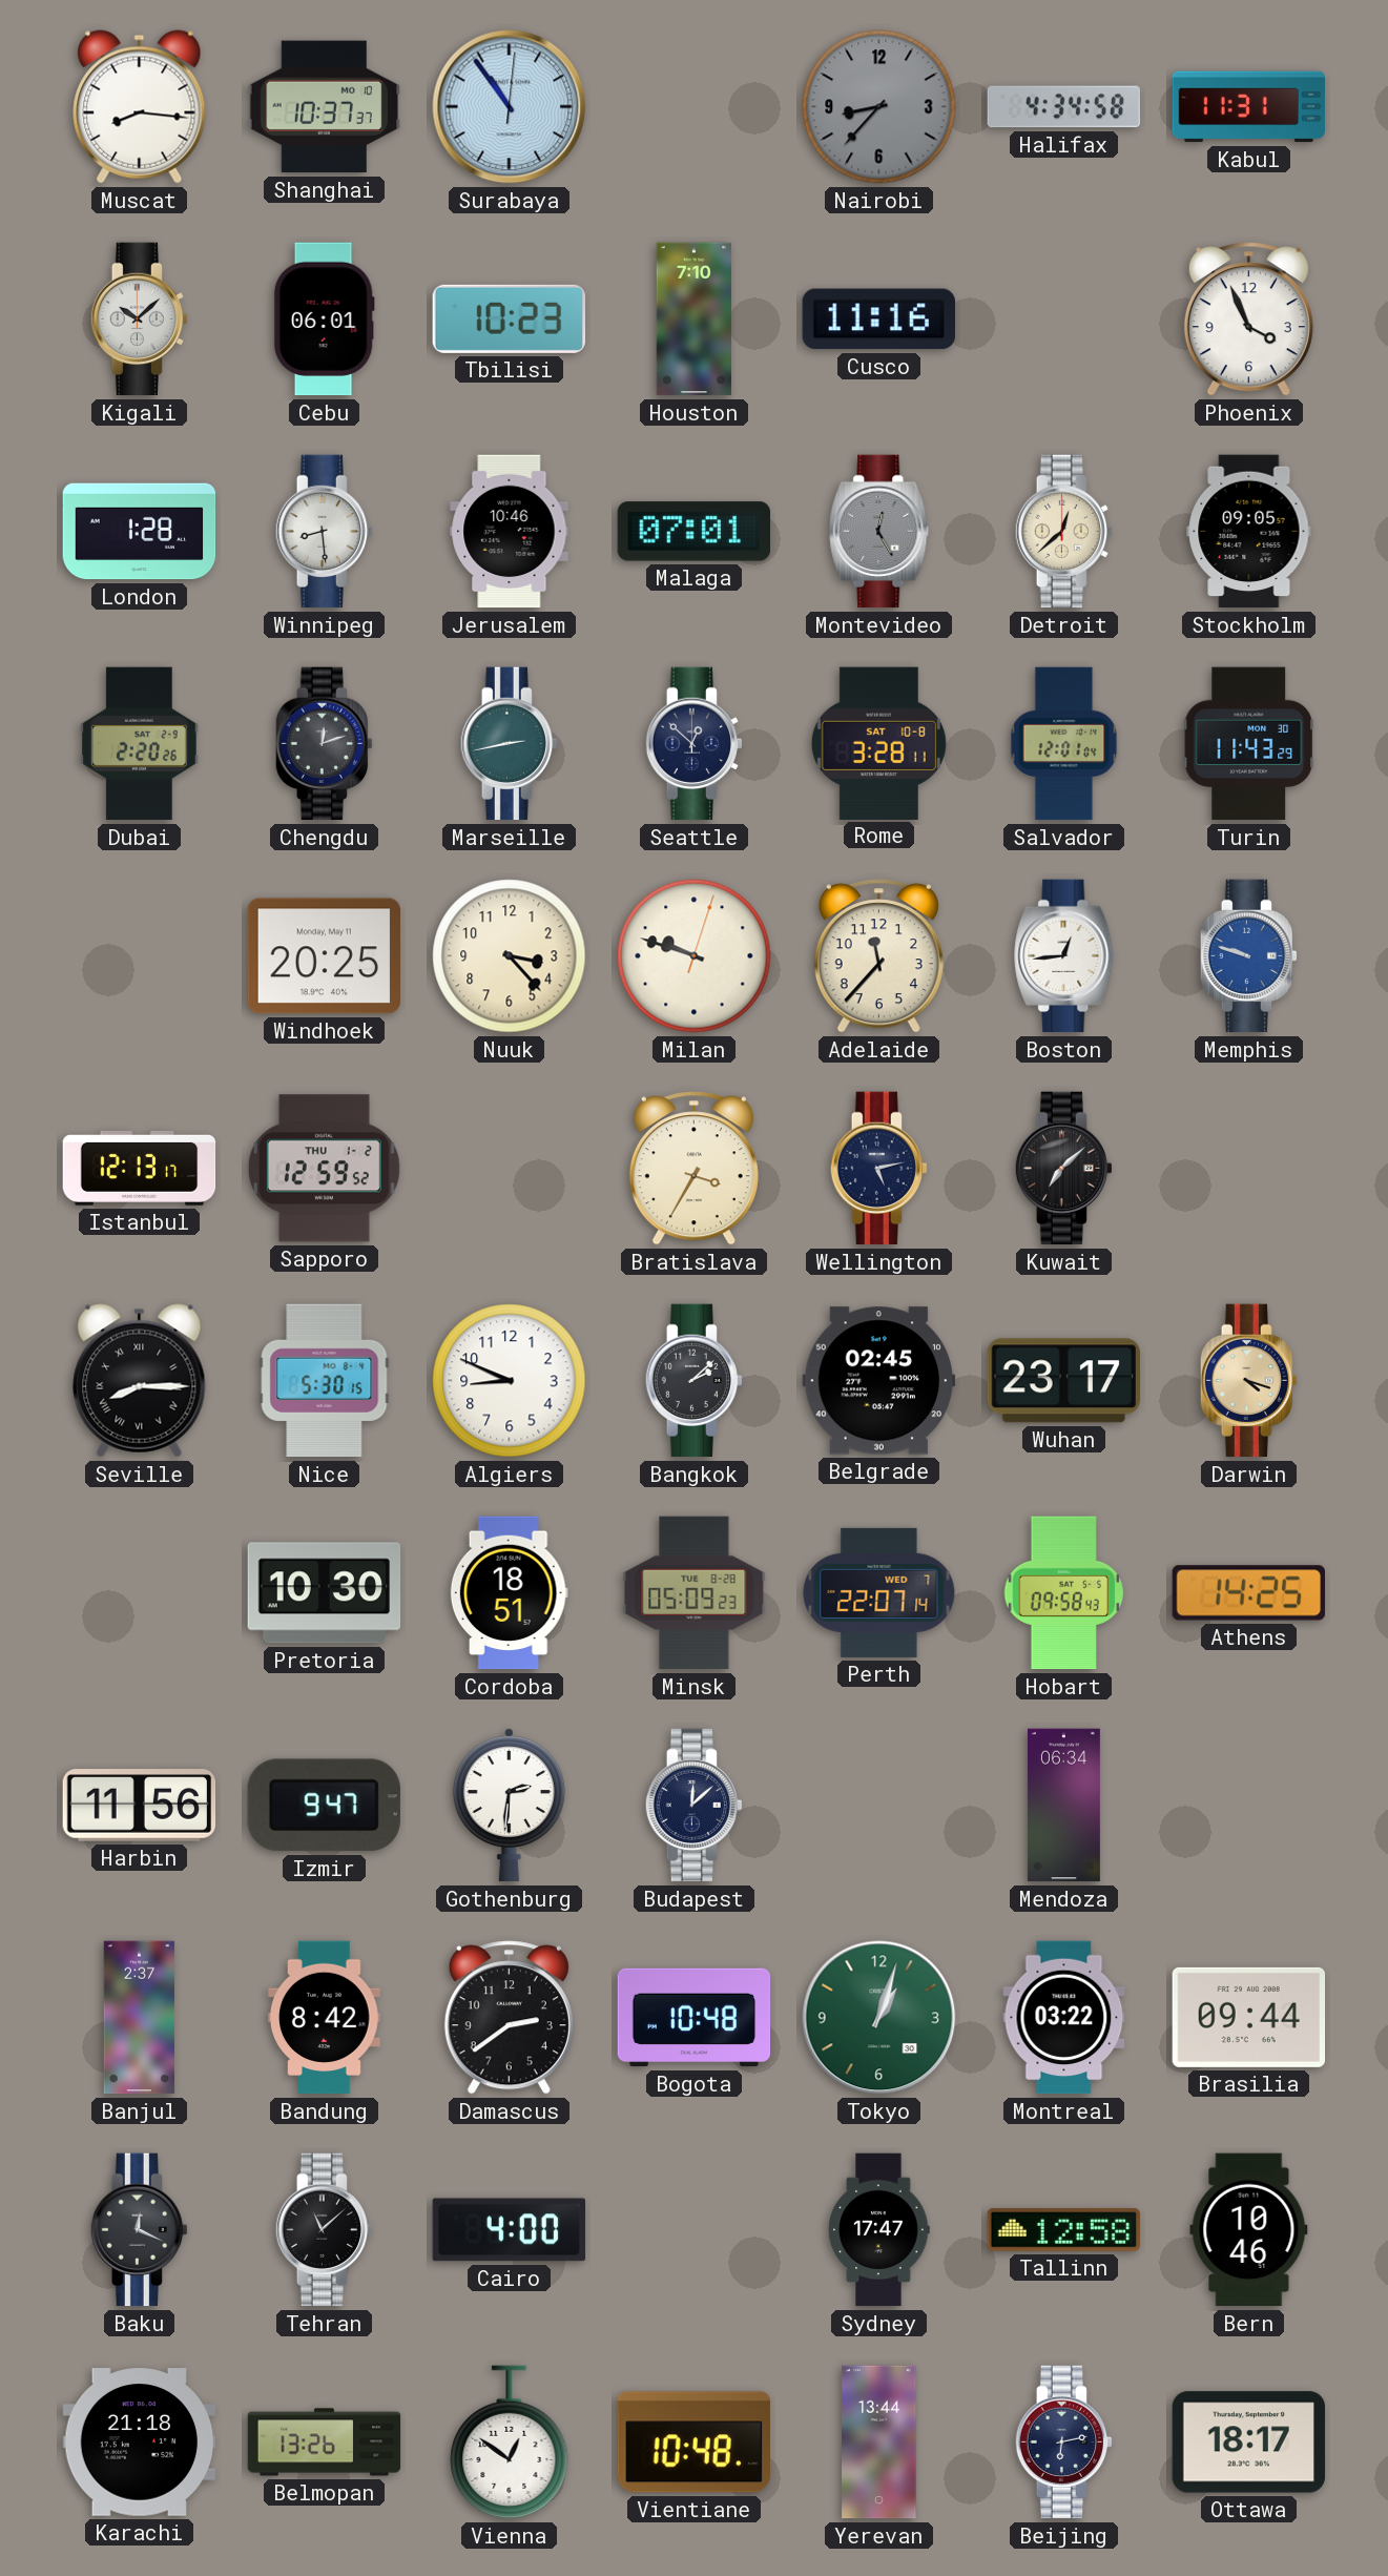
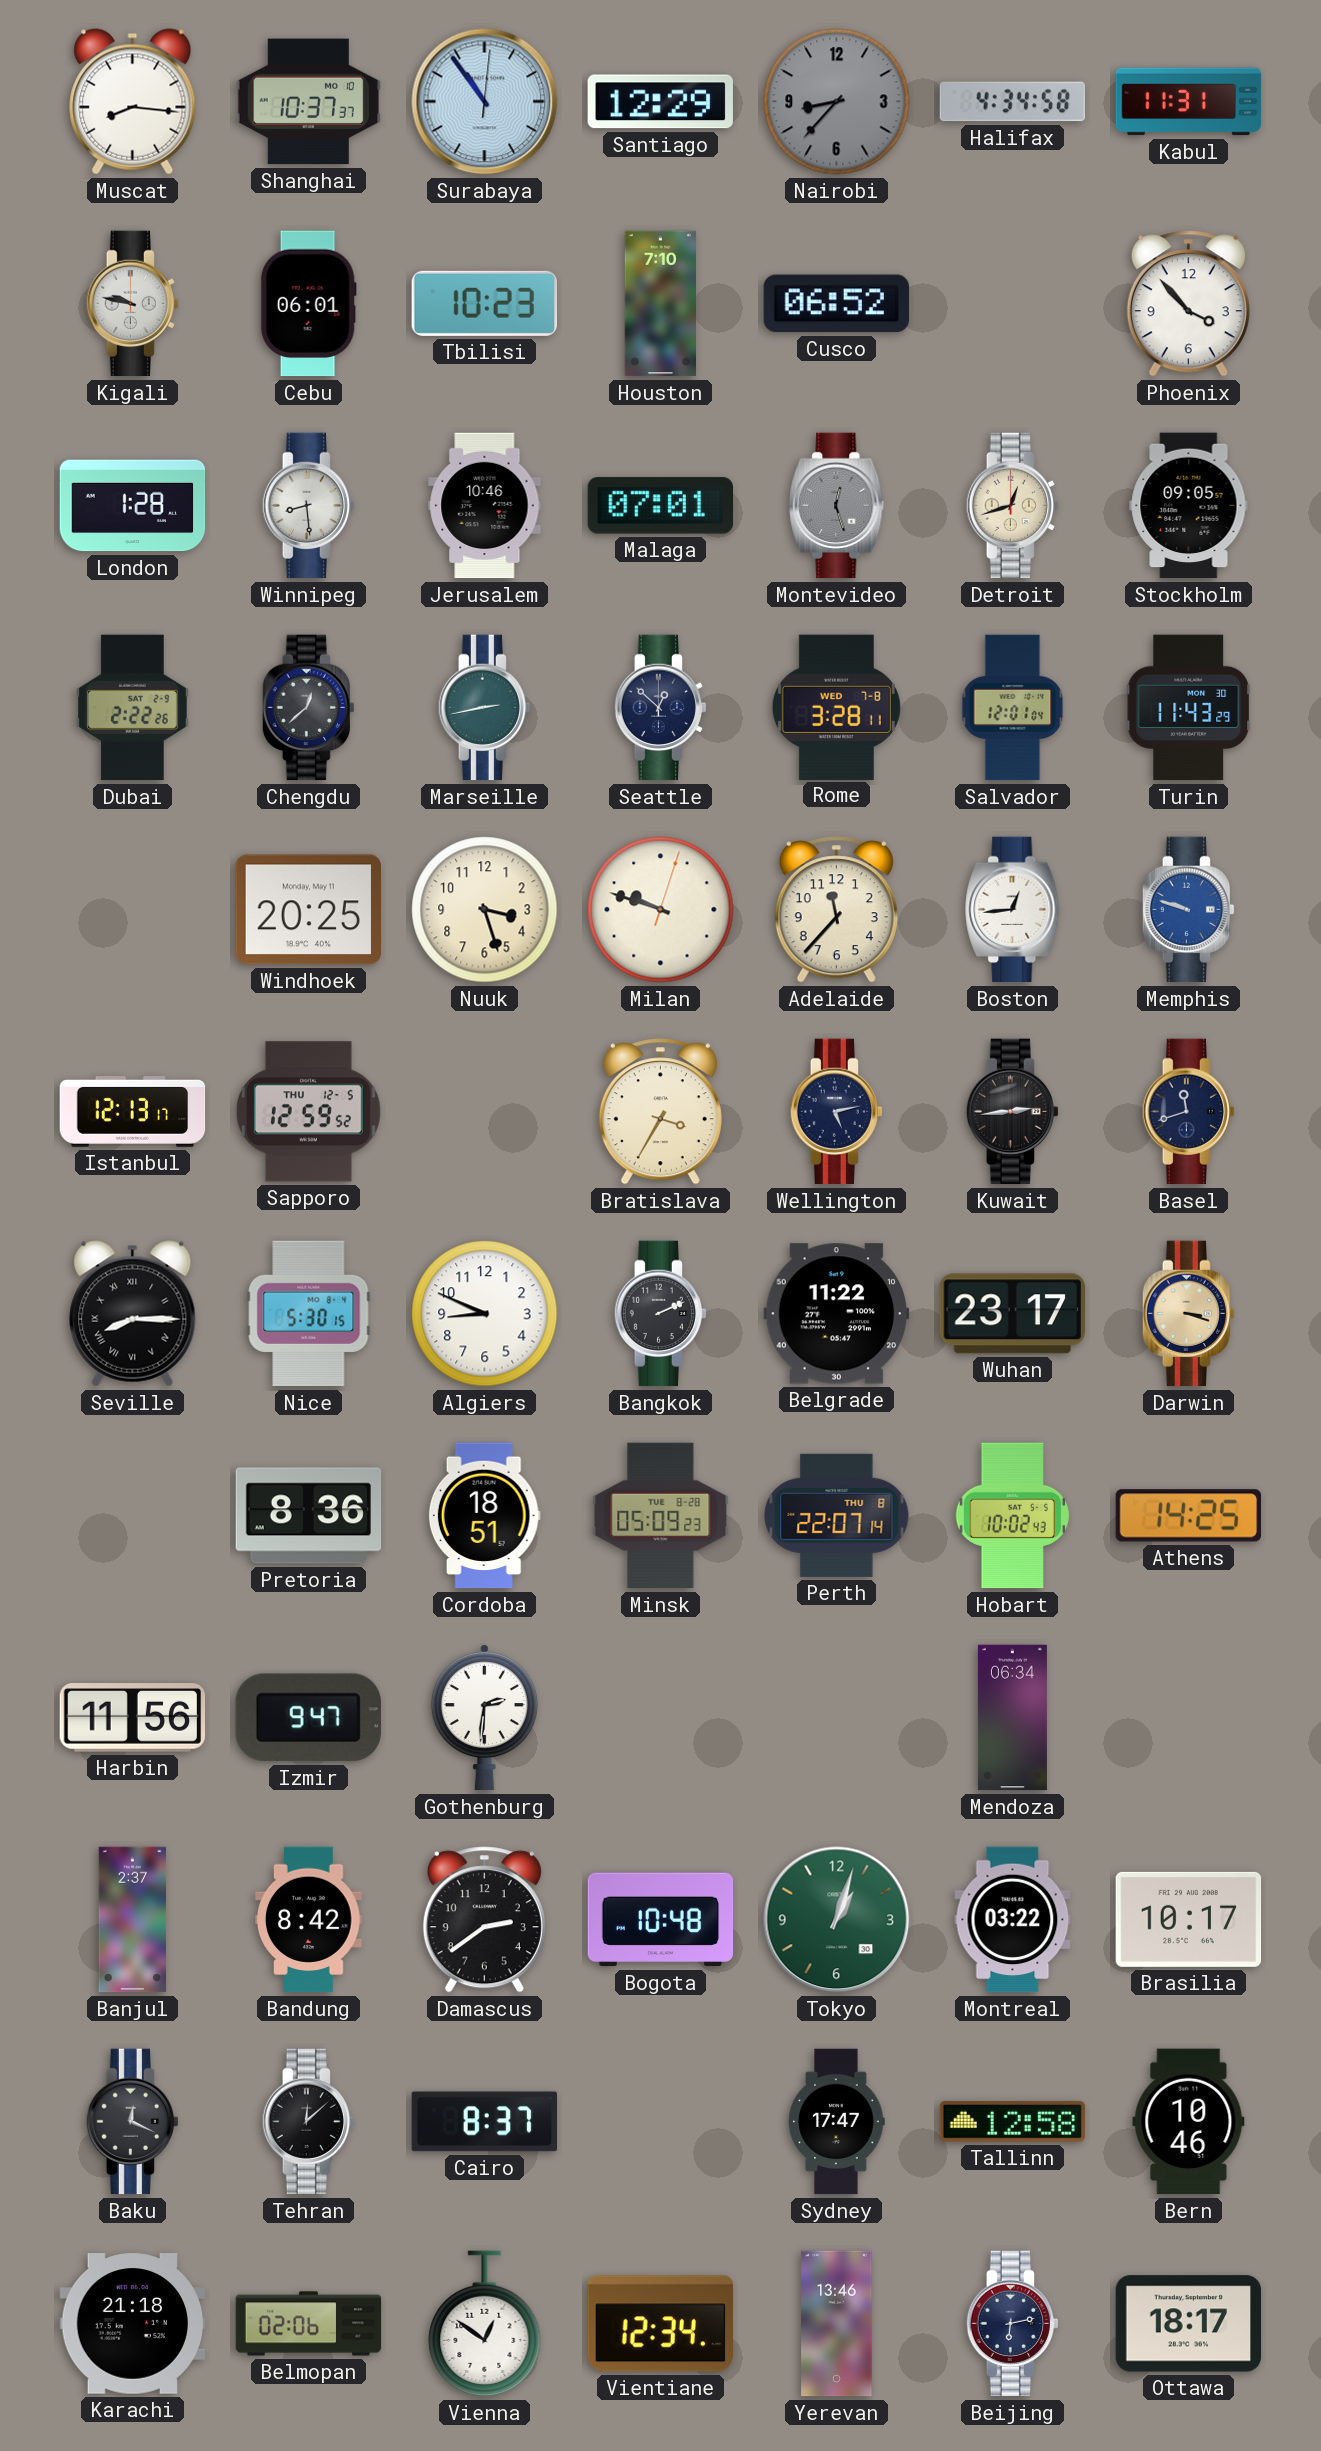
Santiago: none -> 12:29
Kigali: 10:08 -> 9:47
Cusco: 11:16 -> 06:52
Phoenix: 3:56 -> 3:53
Montevideo: 12:25 -> 12:27
Detroit: 12:38 -> 12:42
Dubai: 2:20 -> 2:22
Chengdu: 12:12 -> 12:38
Rome date: SAT 10-8 -> WED 7-8
Nuuk: 3:23 -> 3:27
Sapporo date: THU 1-2 -> THU 12-5
Kuwait: 7:08 -> 2:44
Basel: none -> 11:42
Bangkok: 2:08 -> 2:11
Belgrade: 02:45 -> 11:22
Darwin: 4:18 -> 3:18
Pretoria: 10:30 -> 8:36
Perth date: WED 7 -> THU 8
Hobart: 09:58 -> 10:02
Budapest: 12:08 -> none
Brasilia: 09:44 -> 10:17
Tehran: 11:08 -> 12:08
Cairo: 4:00 -> 8:37
Belmopan: 13:26 -> 02:06
Vientiane: 10:48 -> 12:34
Yerevan: 13:44 -> 13:46
